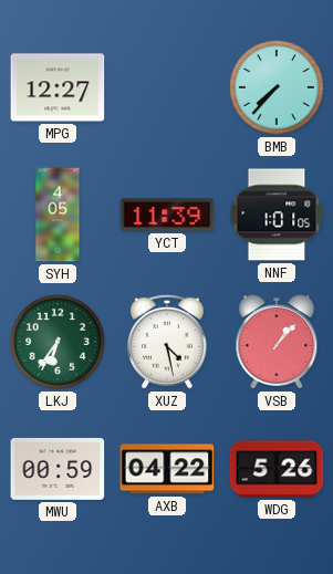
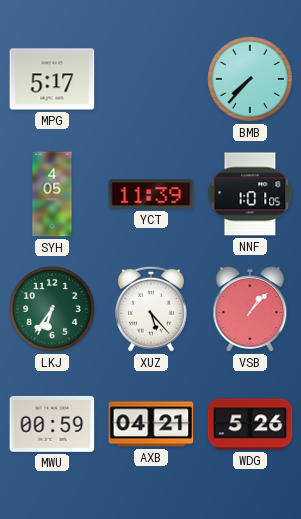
MPG: 12:27 -> 5:17
XUZ: 4:28 -> 5:23
AXB: 04:22 -> 04:21
